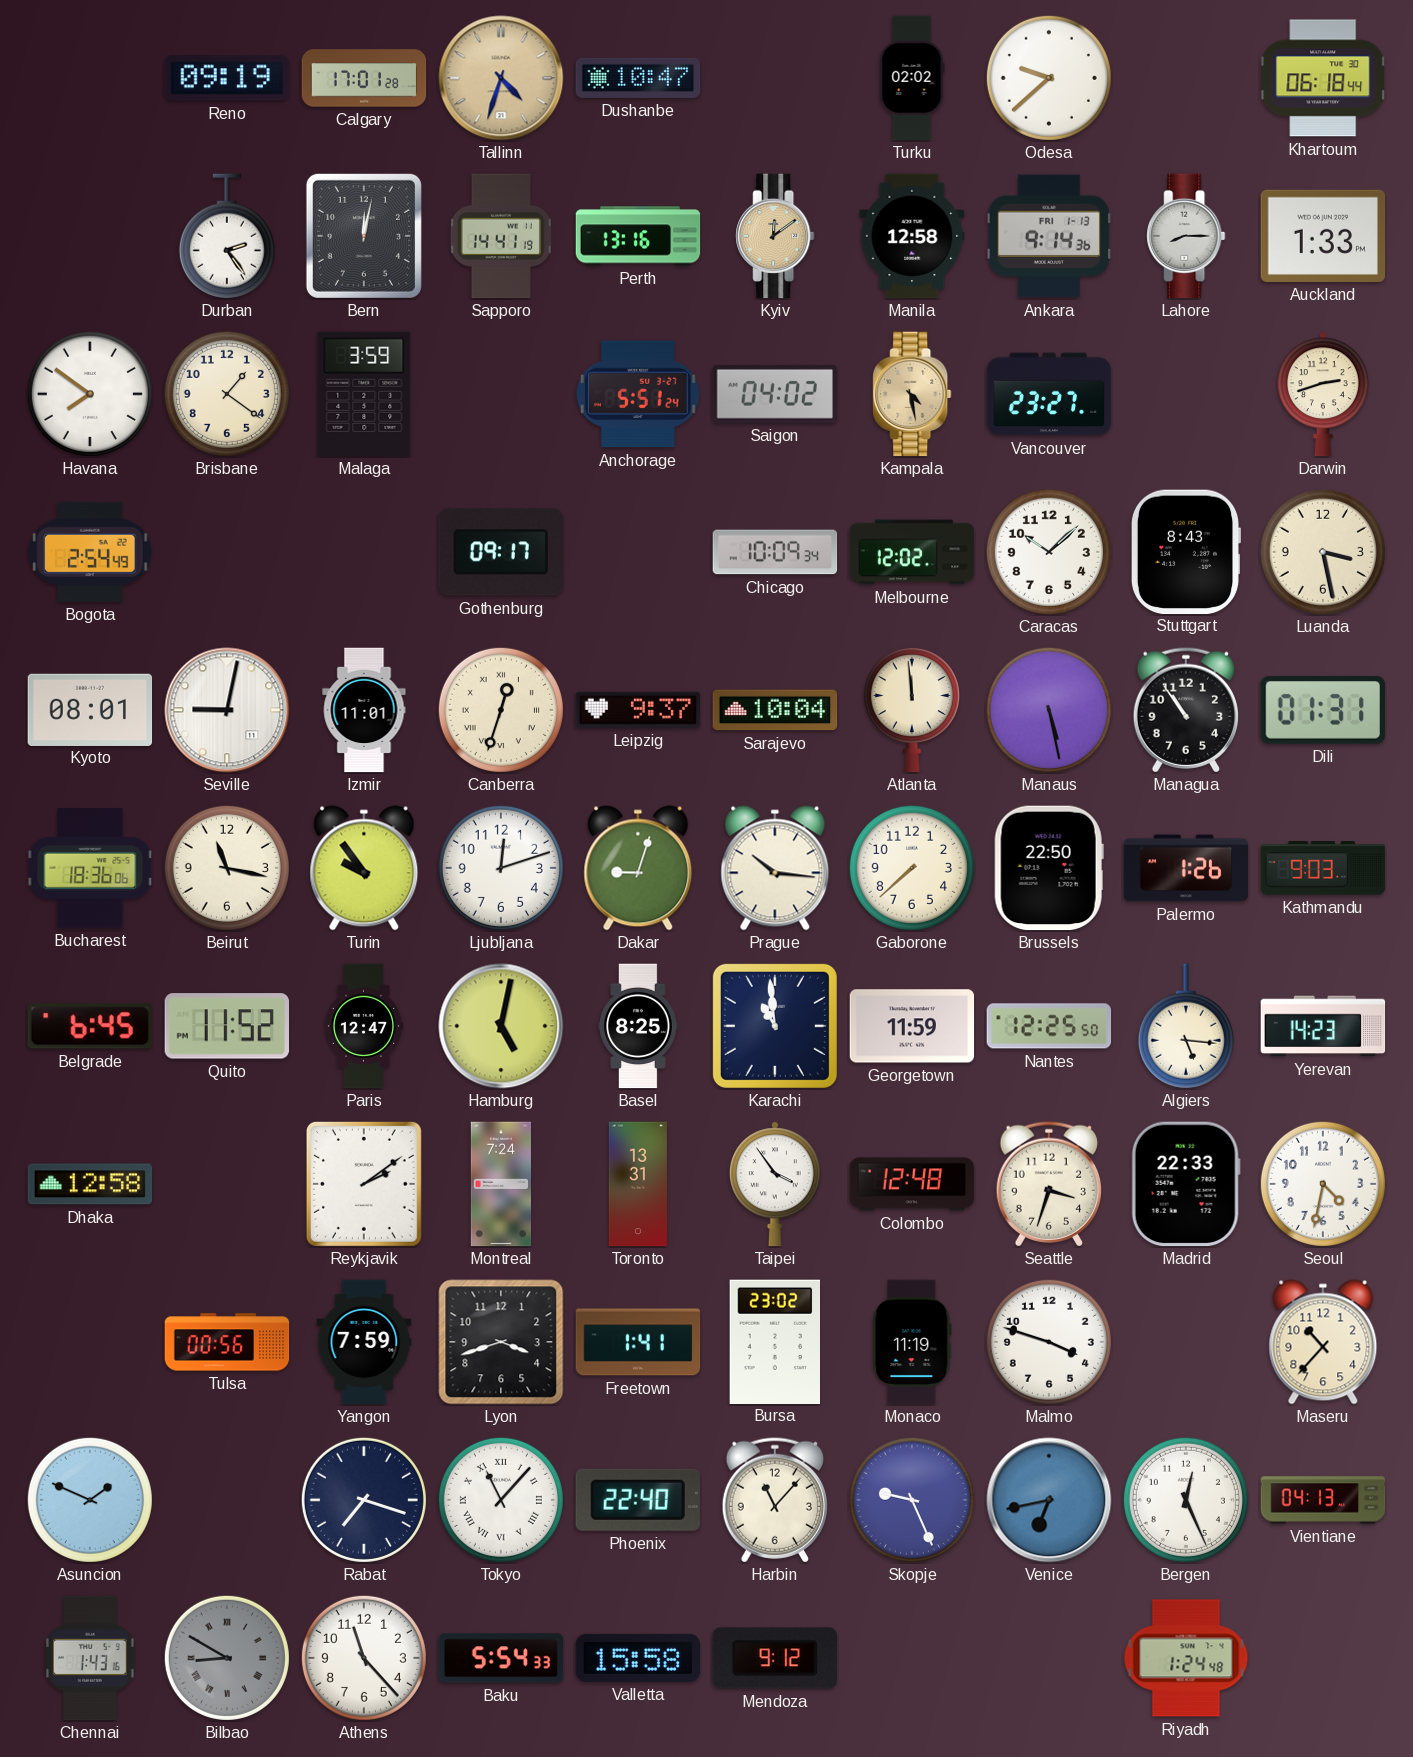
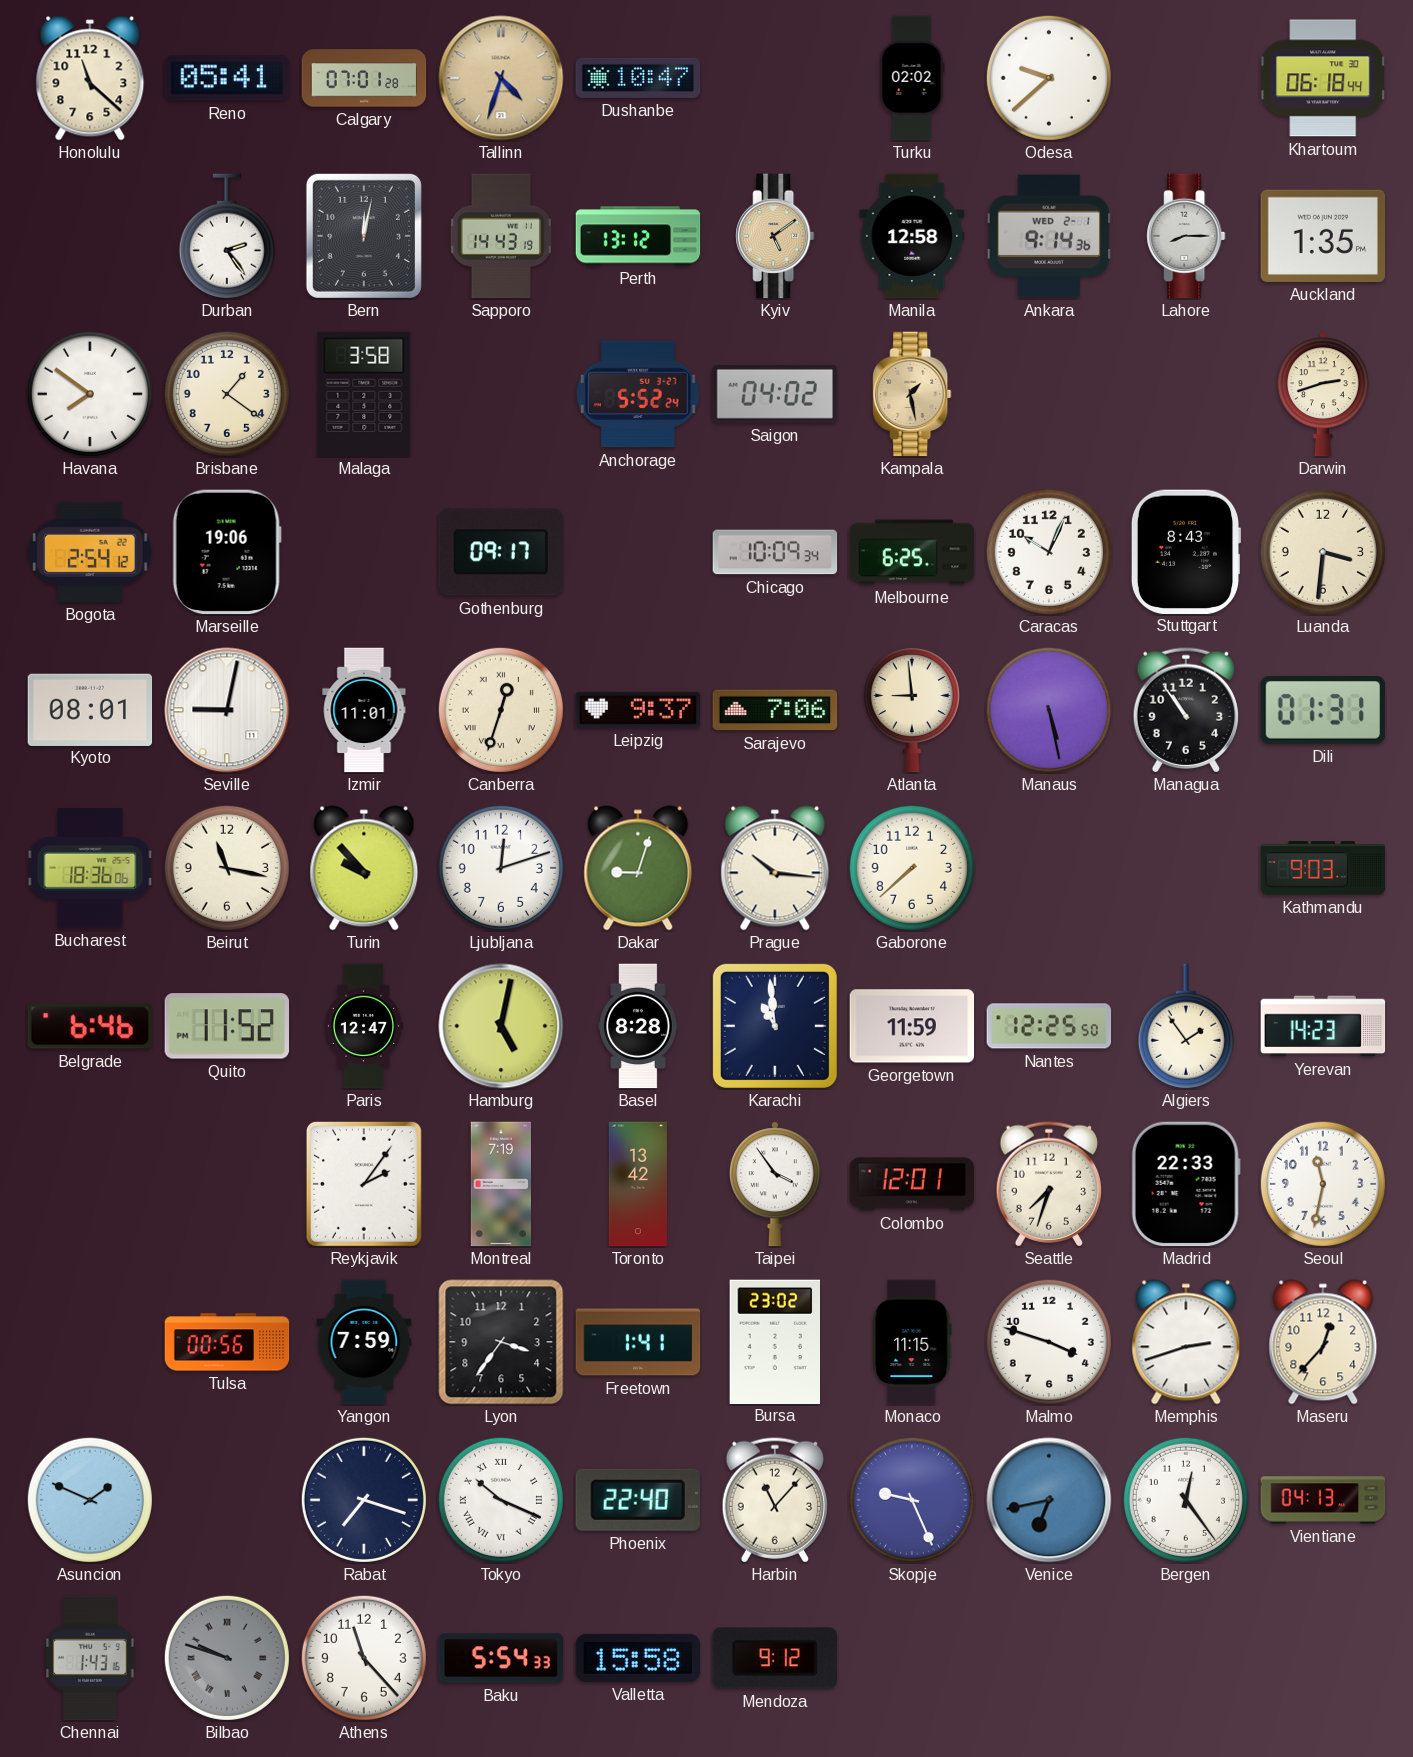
Honolulu: none -> 11:22
Reno: 09:19 -> 05:41
Calgary: 17:01 -> 07:01
Sapporo: 14:41 -> 14:43
Perth: 13:16 -> 13:12
Kyiv: 12:09 -> 5:09
Ankara date: FRI 1-13 -> WED 2-1
Auckland: 1:33 -> 1:35
Malaga: 3:59 -> 3:58
Anchorage: 5:51 -> 5:52
Kampala: 4:28 -> 1:28
Vancouver: 23:27 -> none
Bogota: 2:54:49 -> 2:54:12
Marseille: none -> 19:06
Melbourne: 12:02 -> 6:25
Caracas: 10:08 -> 10:04
Luanda: 3:28 -> 3:31
Sarajevo: 10:04 -> 7:06
Atlanta: 11:59 -> 8:59
Turin: 9:54 -> 9:53
Brussels: 22:50 -> none
Palermo: 1:26 -> none
Belgrade: 6:45 -> 6:46
Basel: 8:25 -> 8:28
Algiers: 5:16 -> 1:54
Dhaka: 12:58 -> none
Reykjavik: 2:09 -> 2:06
Montreal: 7:24 -> 7:19
Toronto: 13:31 -> 13:42
Colombo: 12:48 -> 12:01
Seattle: 3:33 -> 7:33
Seoul: 4:32 -> 11:32
Lyon: 3:42 -> 3:36
Monaco: 11:19 -> 11:15
Memphis: none -> 2:42
Maseru: 10:37 -> 12:37
Tokyo: 11:07 -> 10:19
Bergen: 12:26 -> 12:24
Bilbao: 8:50 -> 9:48
Riyadh: 1:24 -> none
